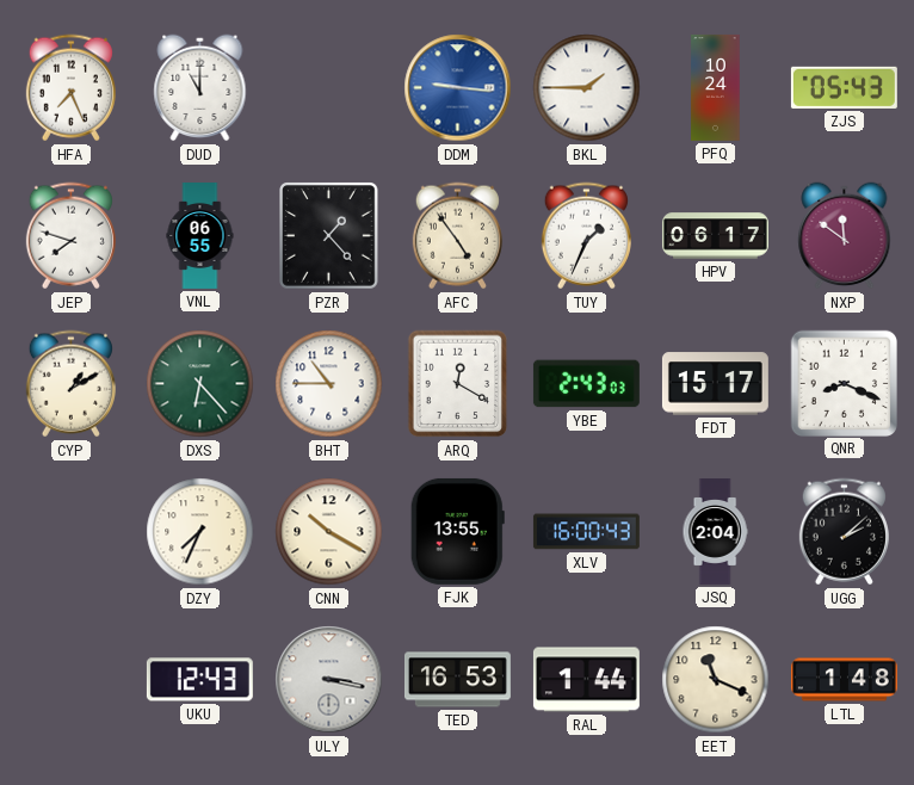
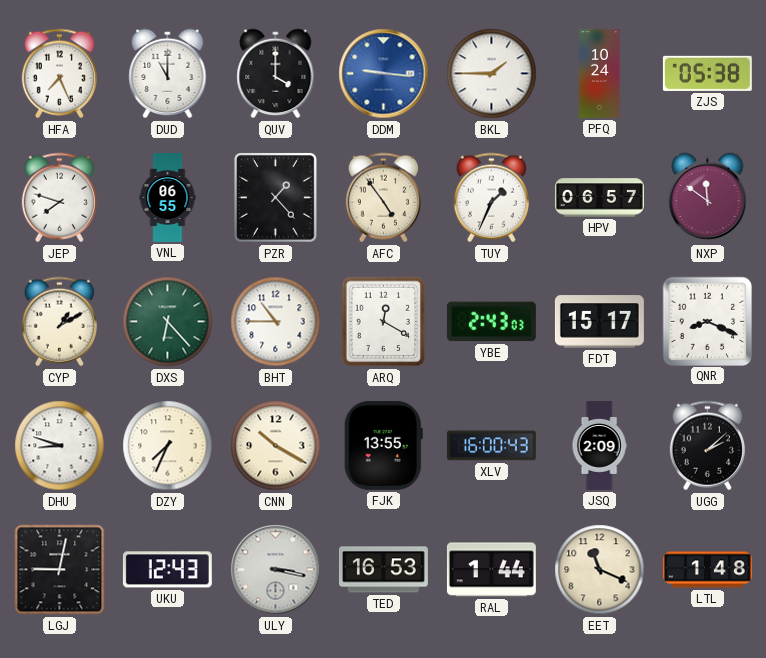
QUV: none -> 4:00
ZJS: 05:43 -> 05:38
HPV: 06:17 -> 06:57
DHU: none -> 8:48
JSQ: 2:04 -> 2:09
LGJ: none -> 9:02
